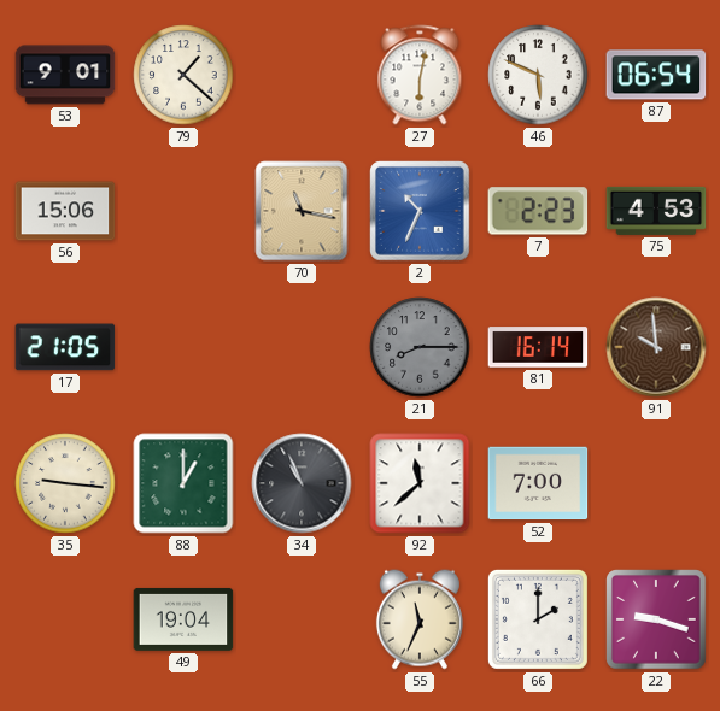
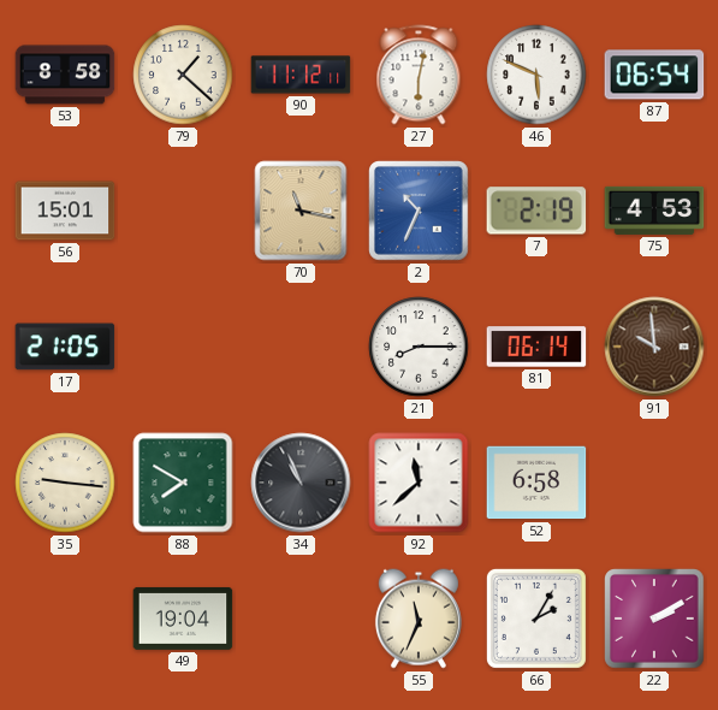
53: 9:01 -> 8:58
90: none -> 11:12
56: 15:06 -> 15:01
7: 2:23 -> 2:19
21 dial: grey -> white
81: 16:14 -> 06:14
88: 1:00 -> 7:50
52: 7:00 -> 6:58
66: 2:00 -> 2:05
22: 9:18 -> 2:10
